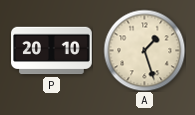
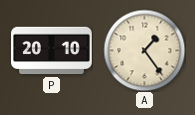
A: 1:27 -> 1:24
